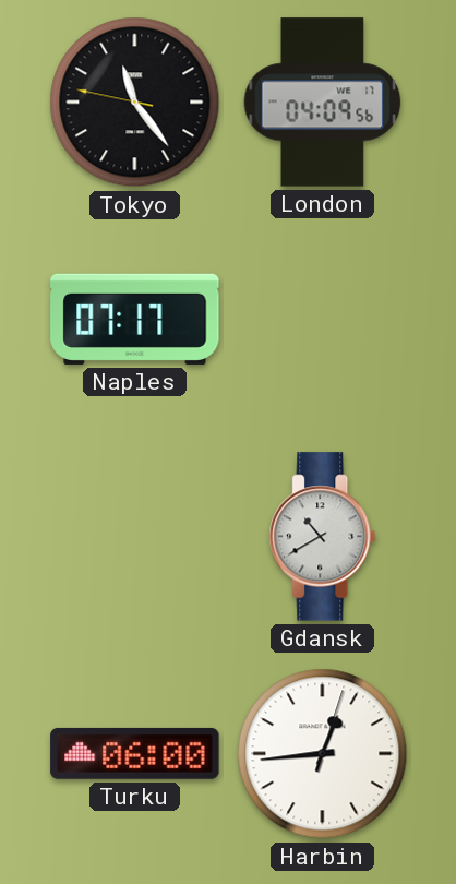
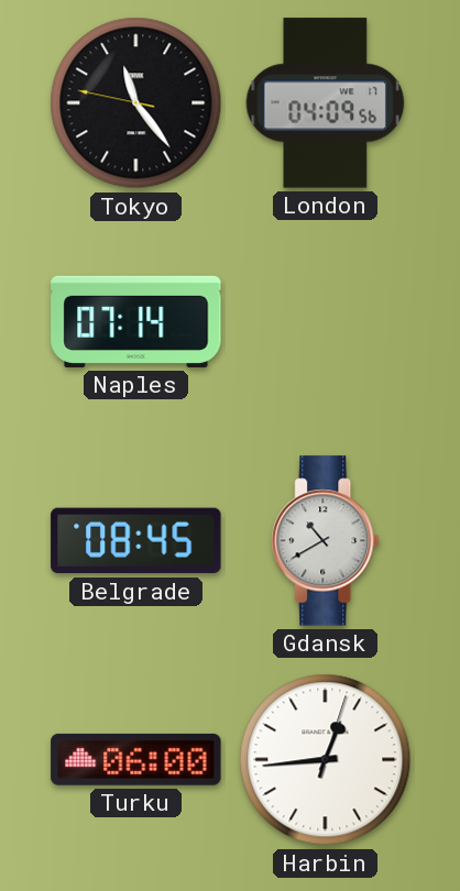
Naples: 07:17 -> 07:14
Belgrade: none -> 08:45
